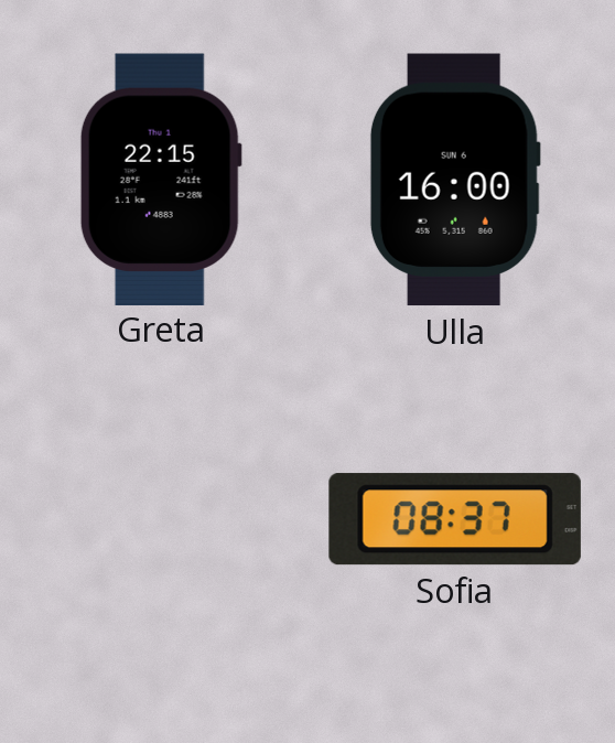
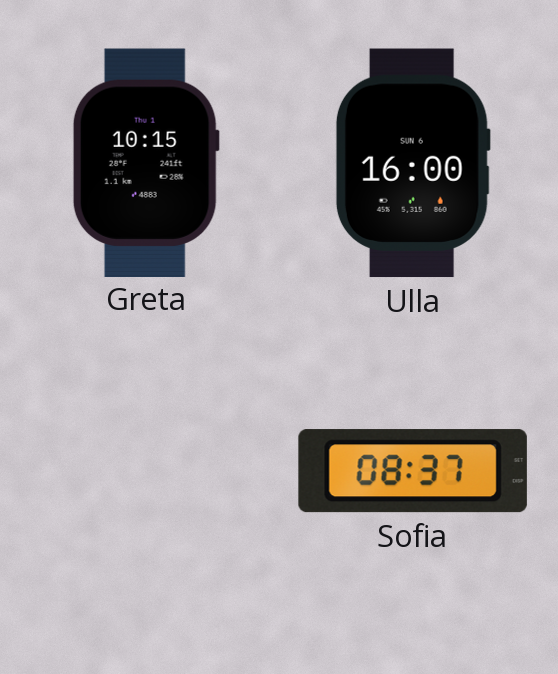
Greta: 22:15 -> 10:15
